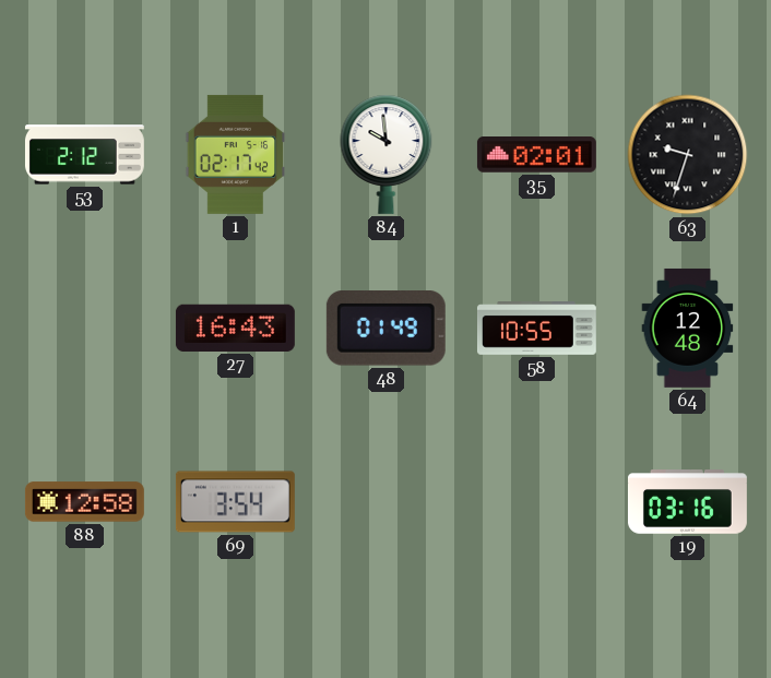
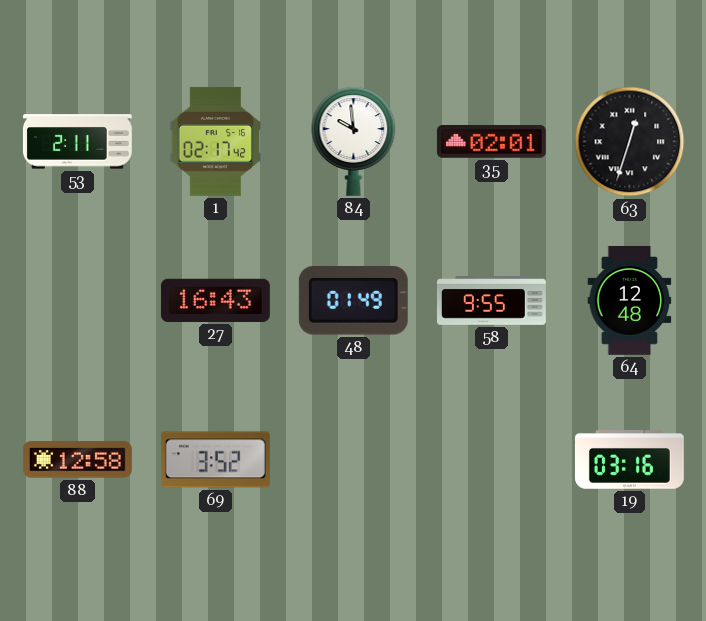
53: 2:12 -> 2:11
63: 9:33 -> 12:33
58: 10:55 -> 9:55
69: 3:54 -> 3:52
